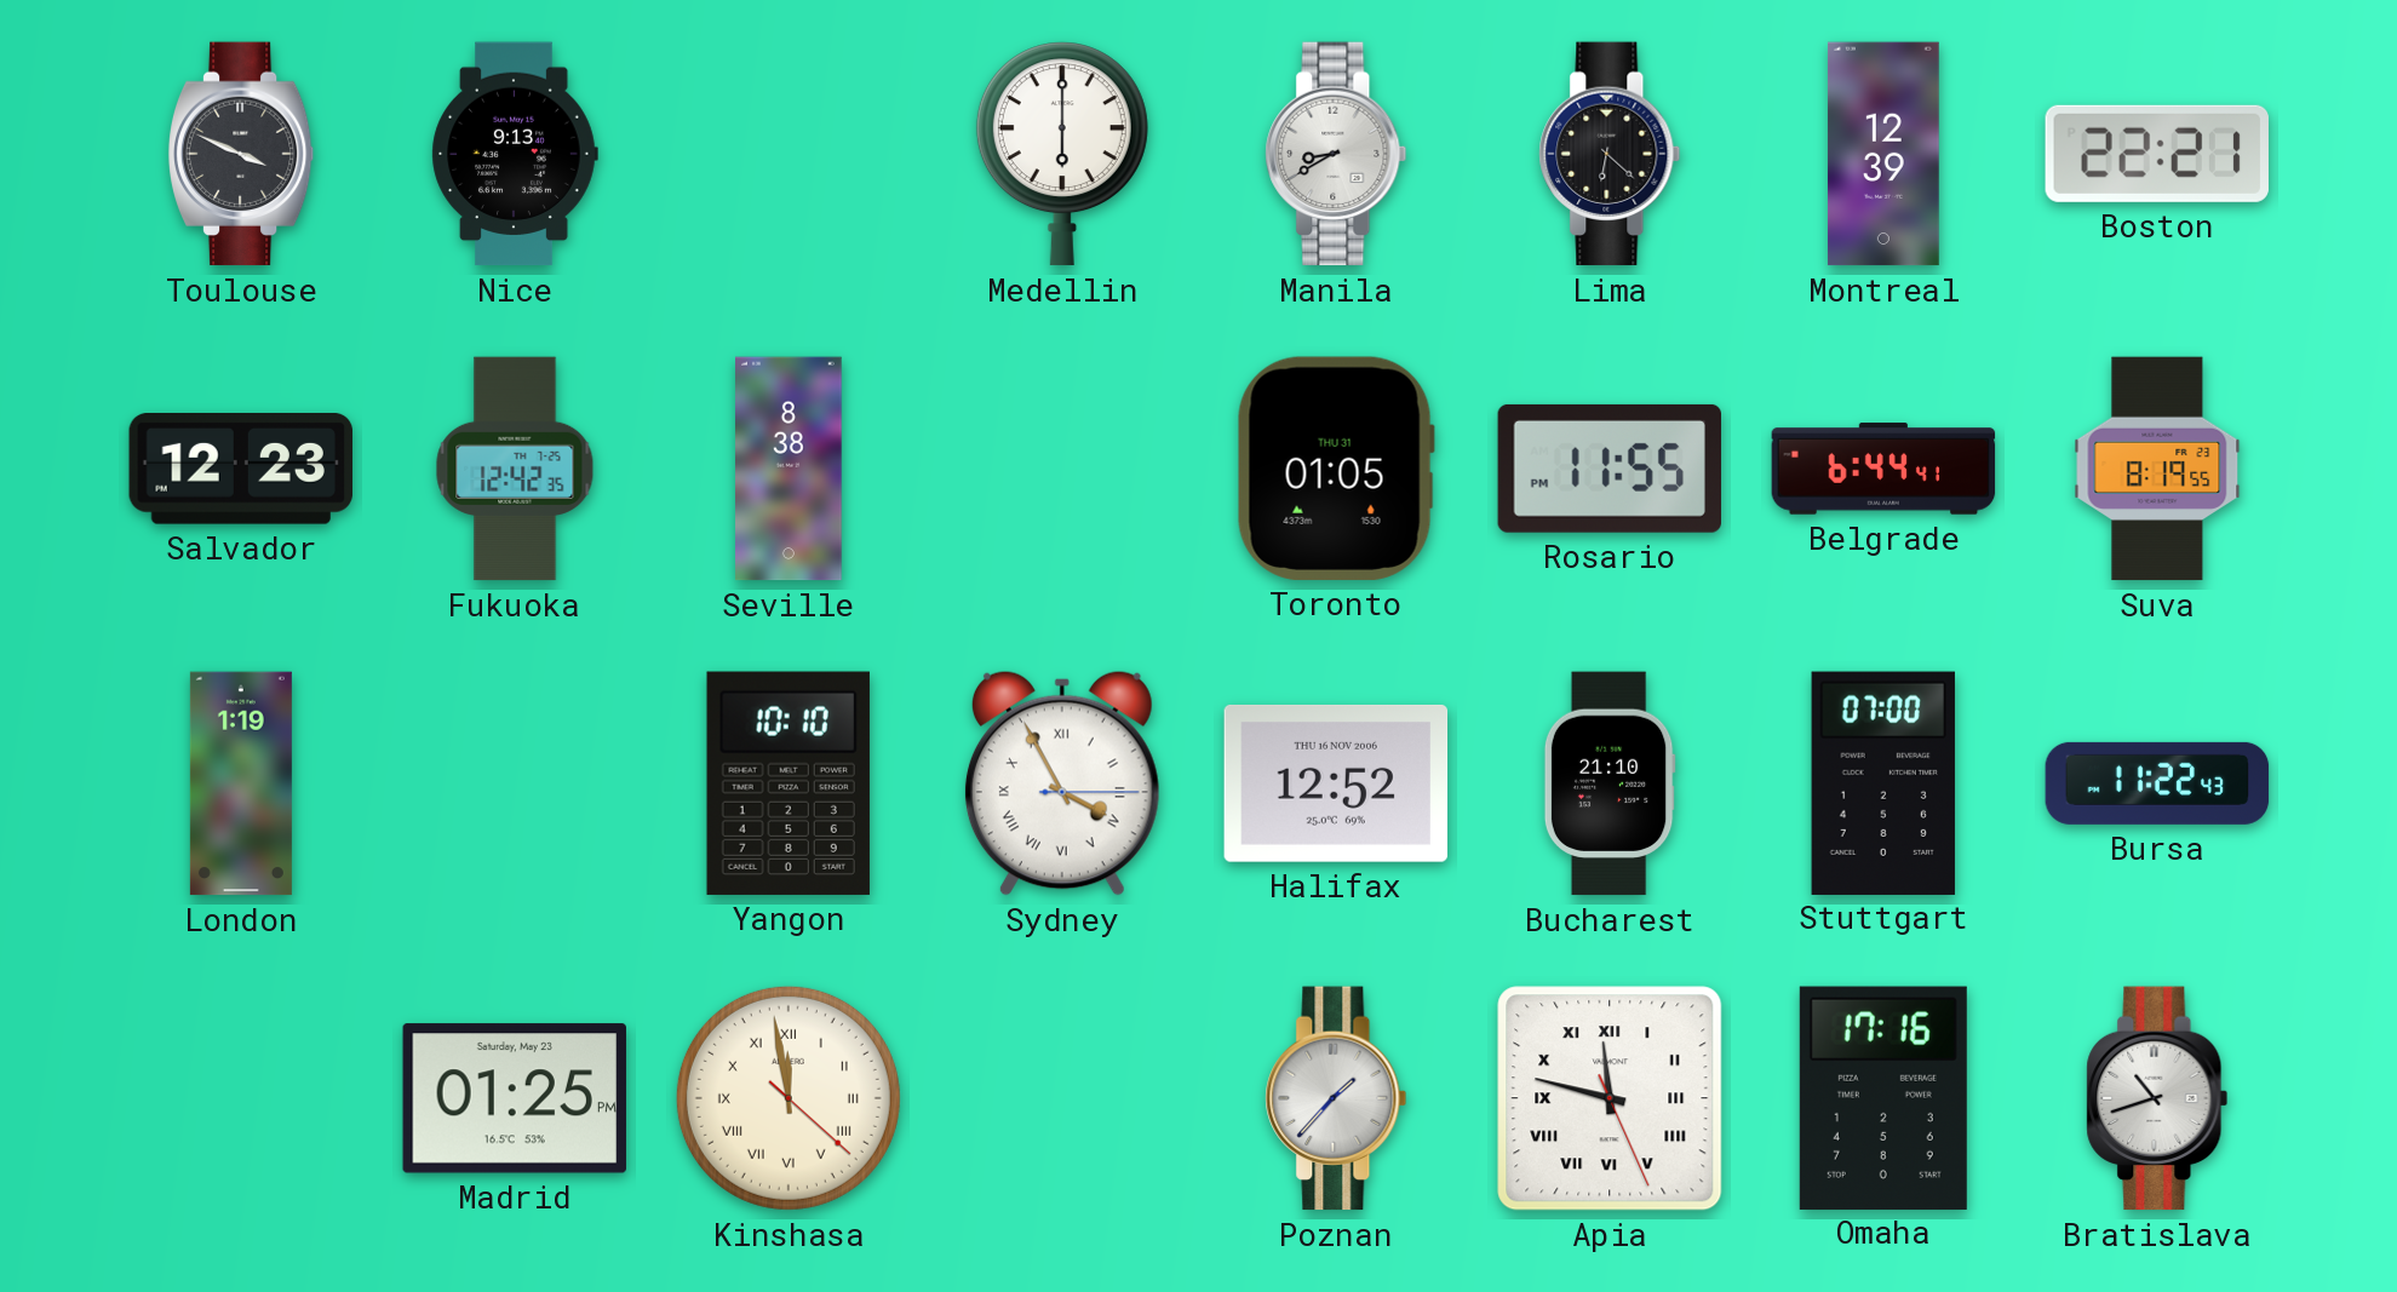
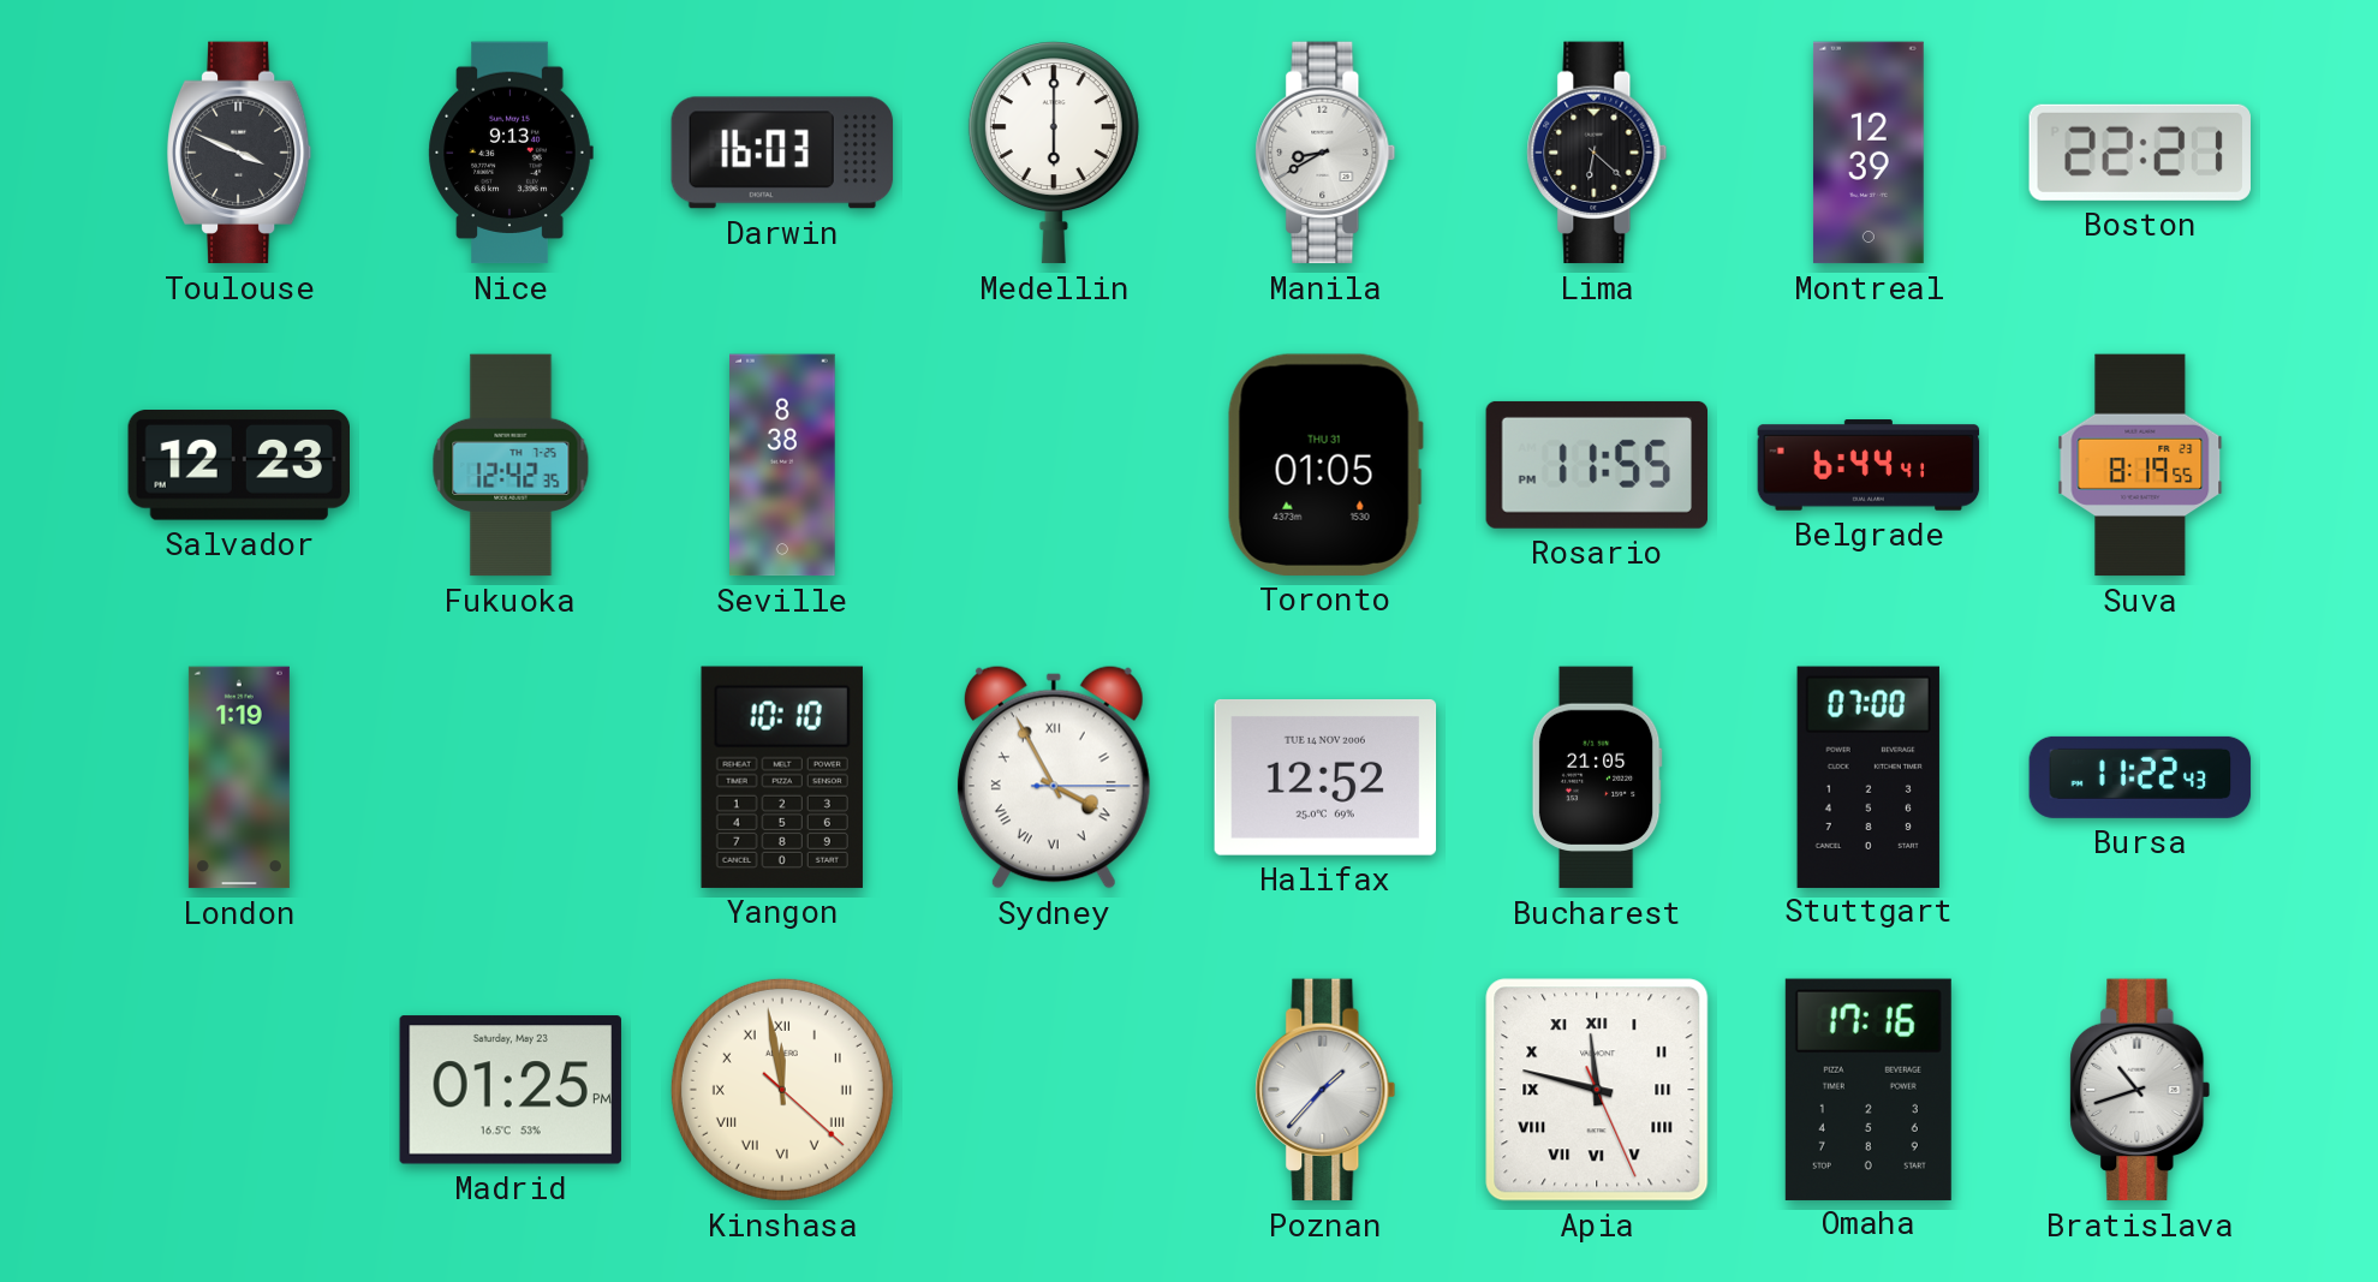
Darwin: none -> 16:03
Halifax date: THU 16 NOV 2006 -> TUE 14 NOV 2006
Bucharest: 21:10 -> 21:05
